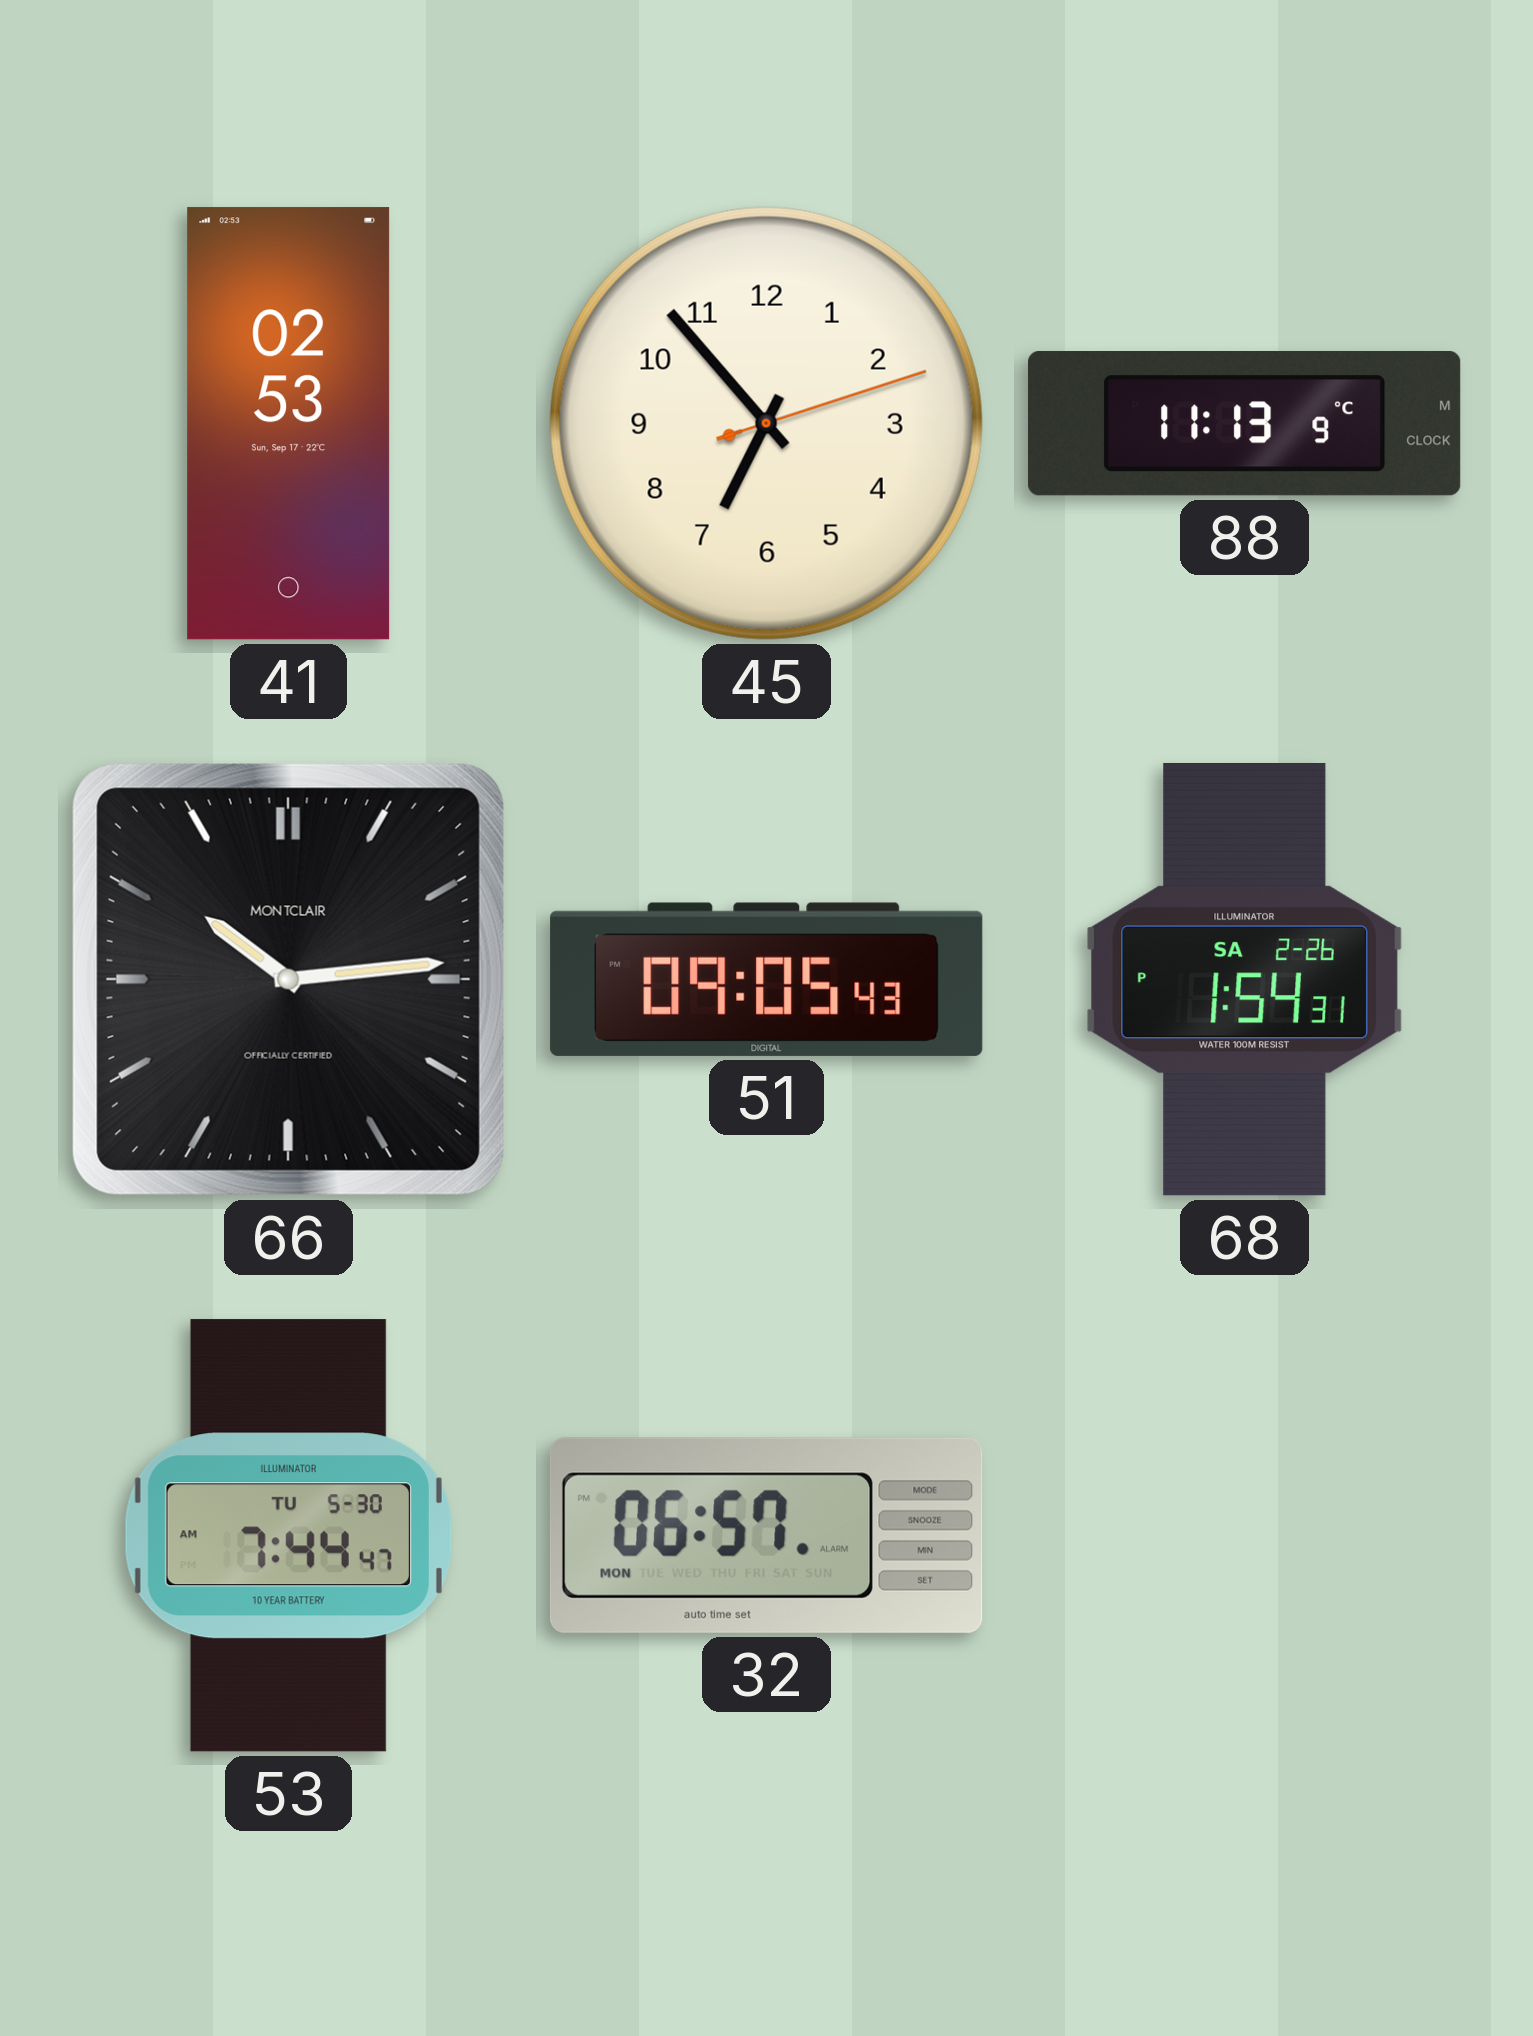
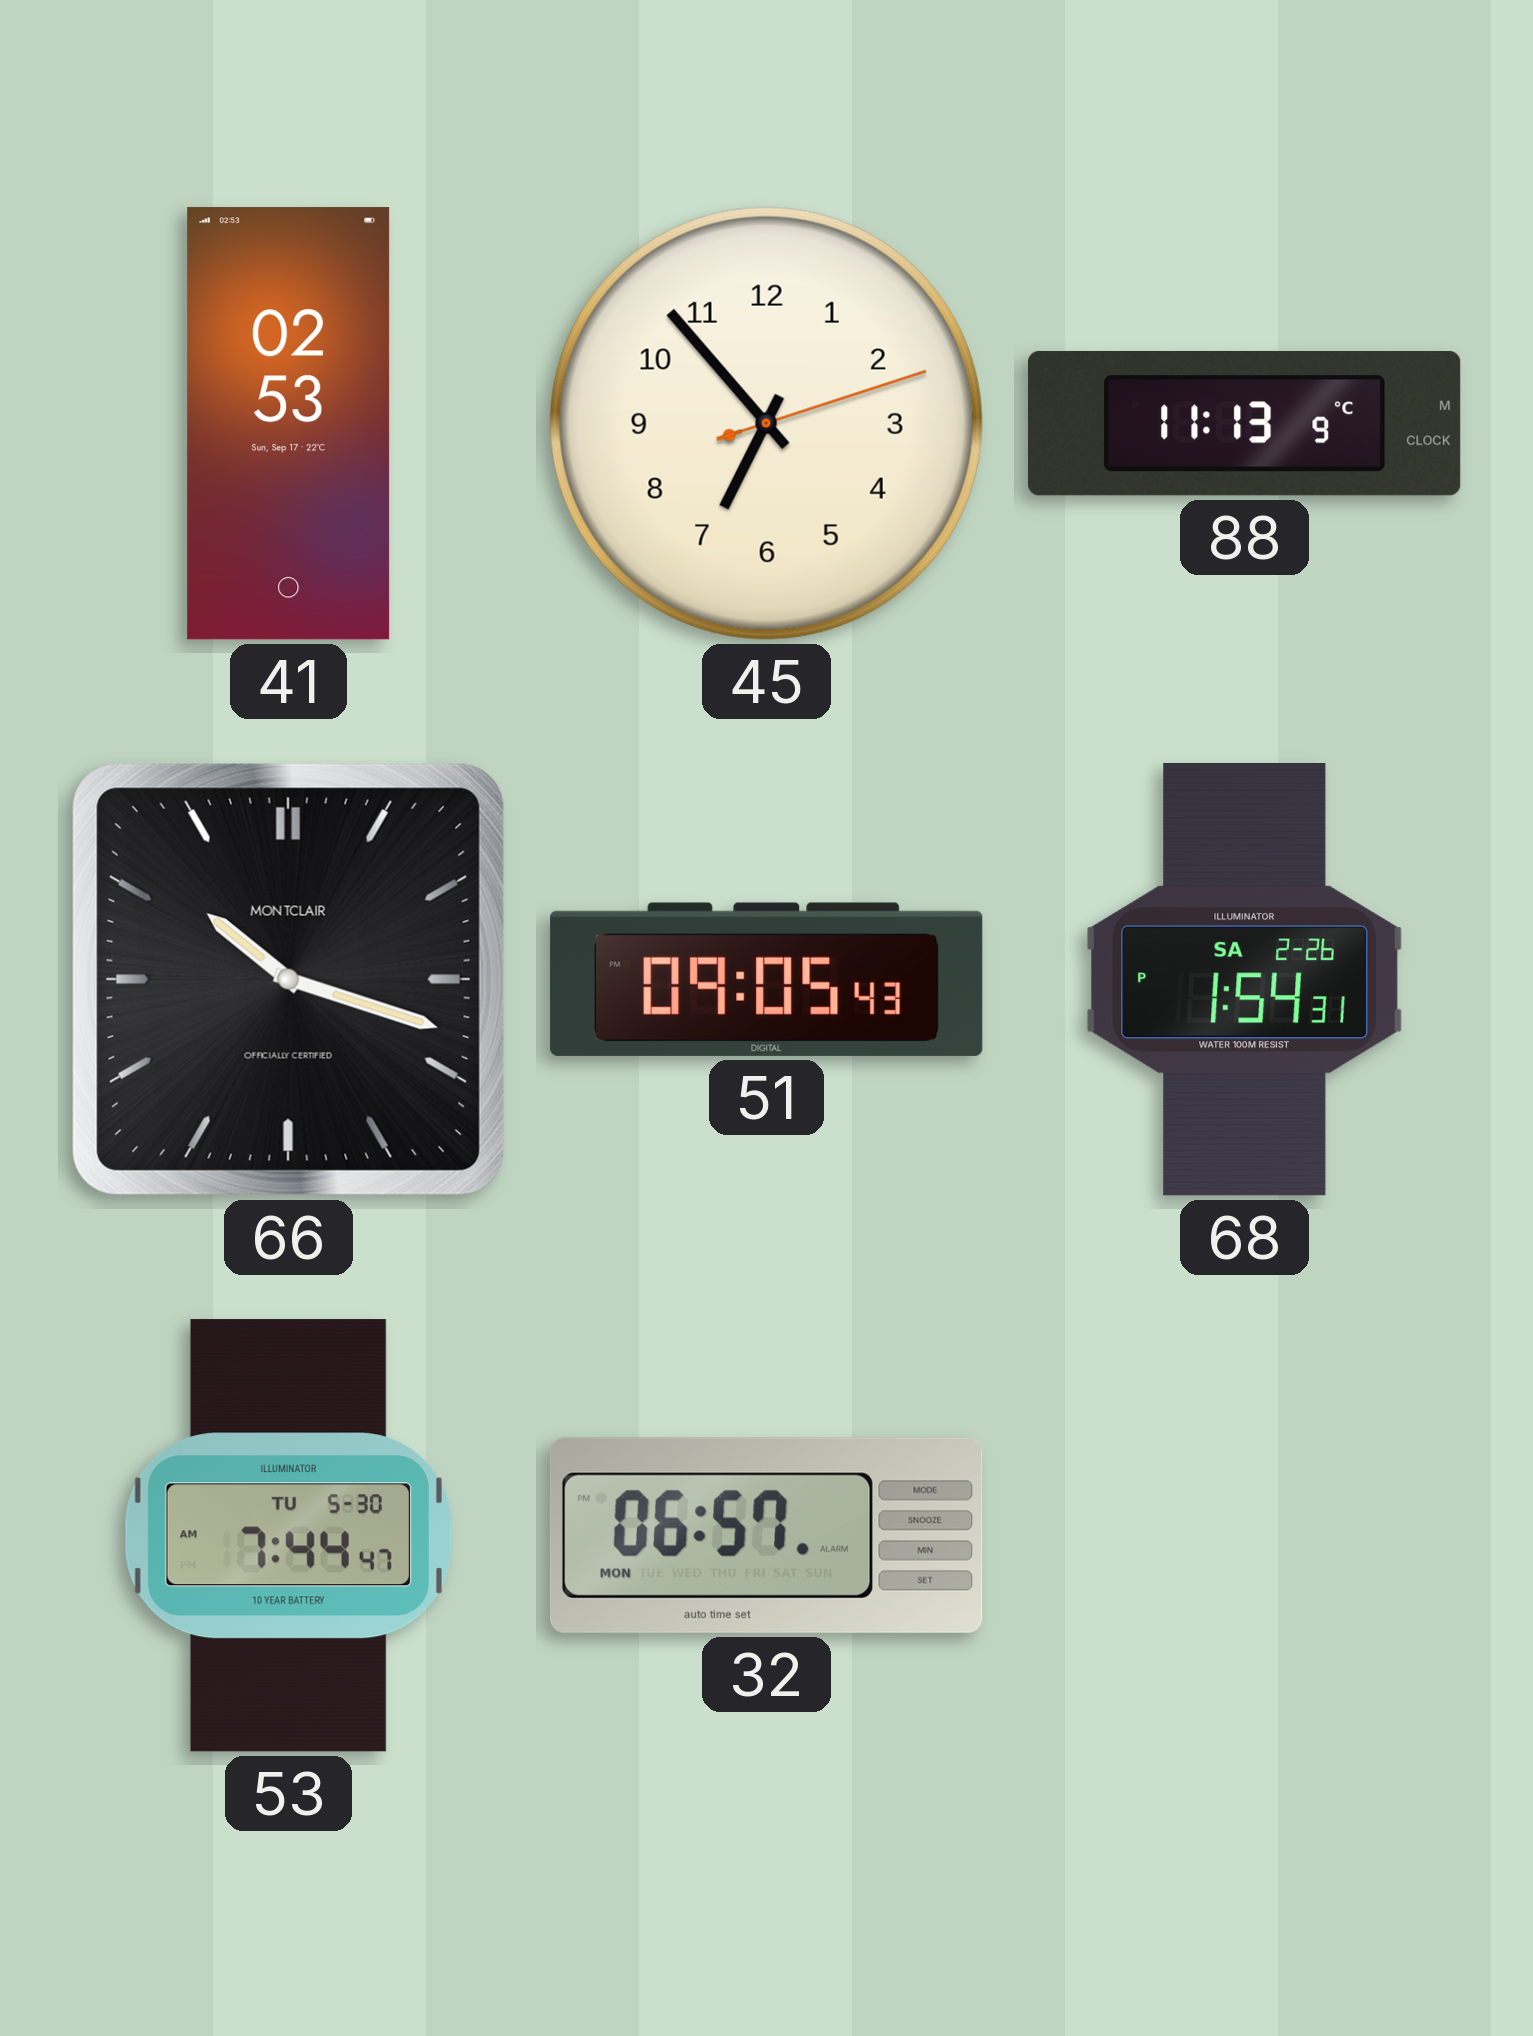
66: 10:14 -> 10:18
